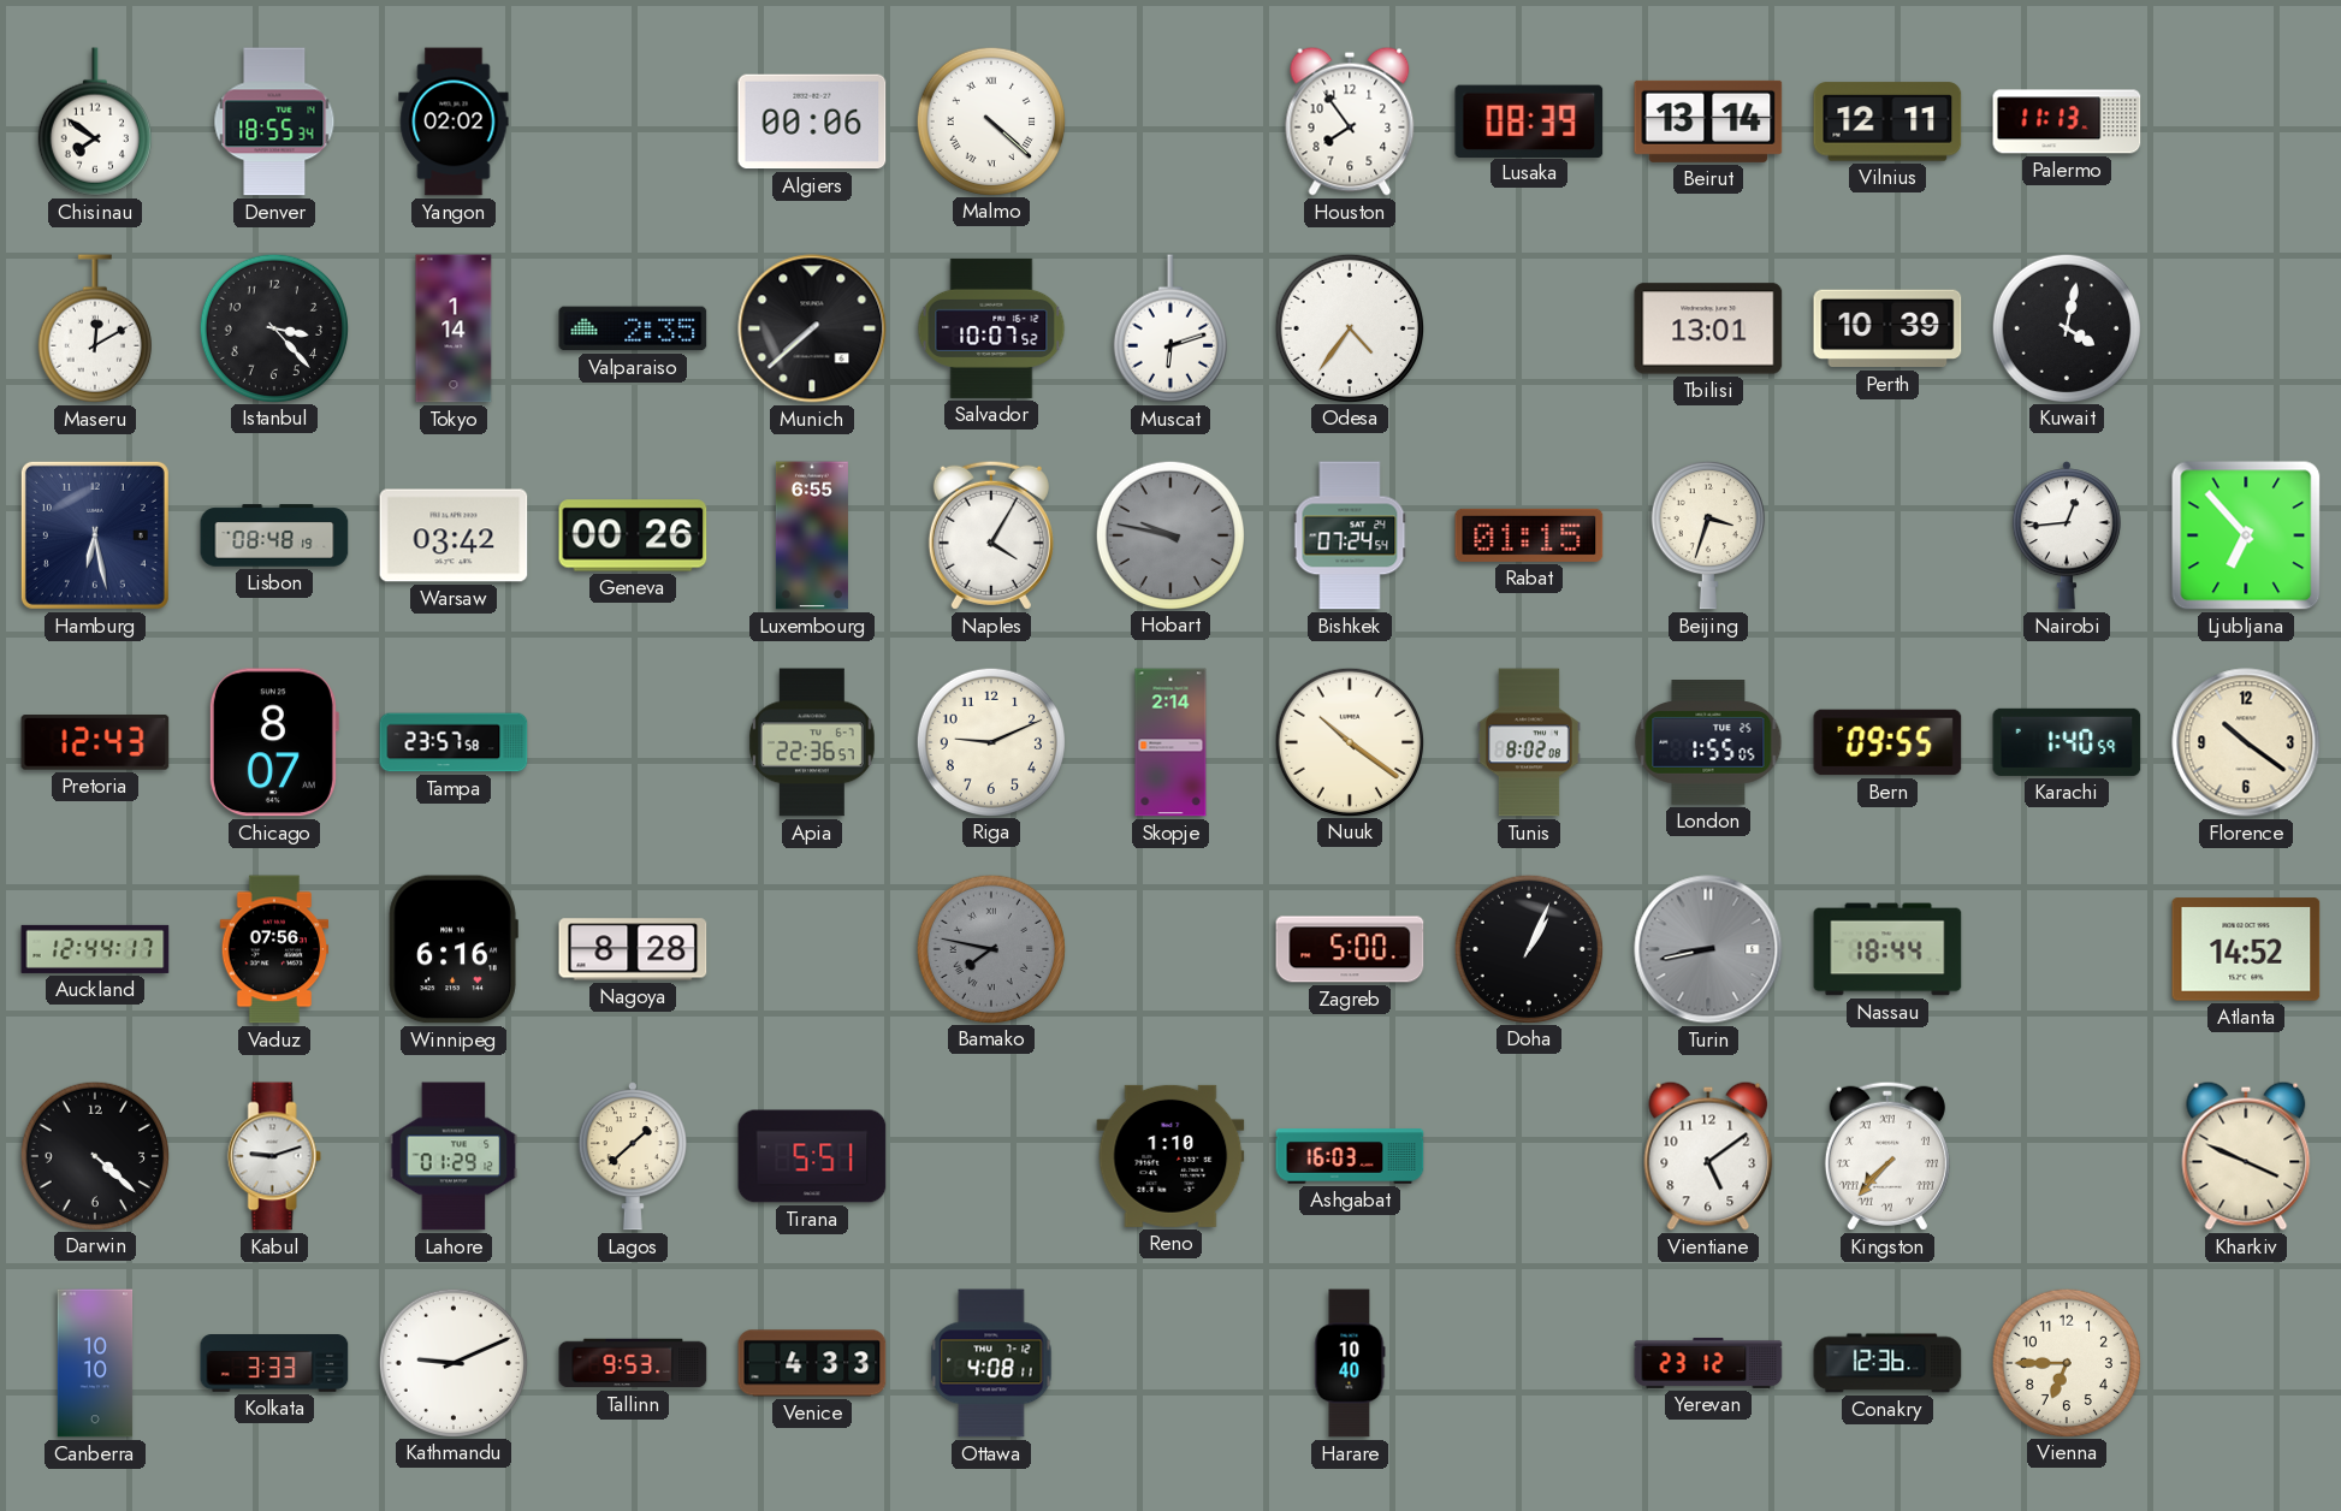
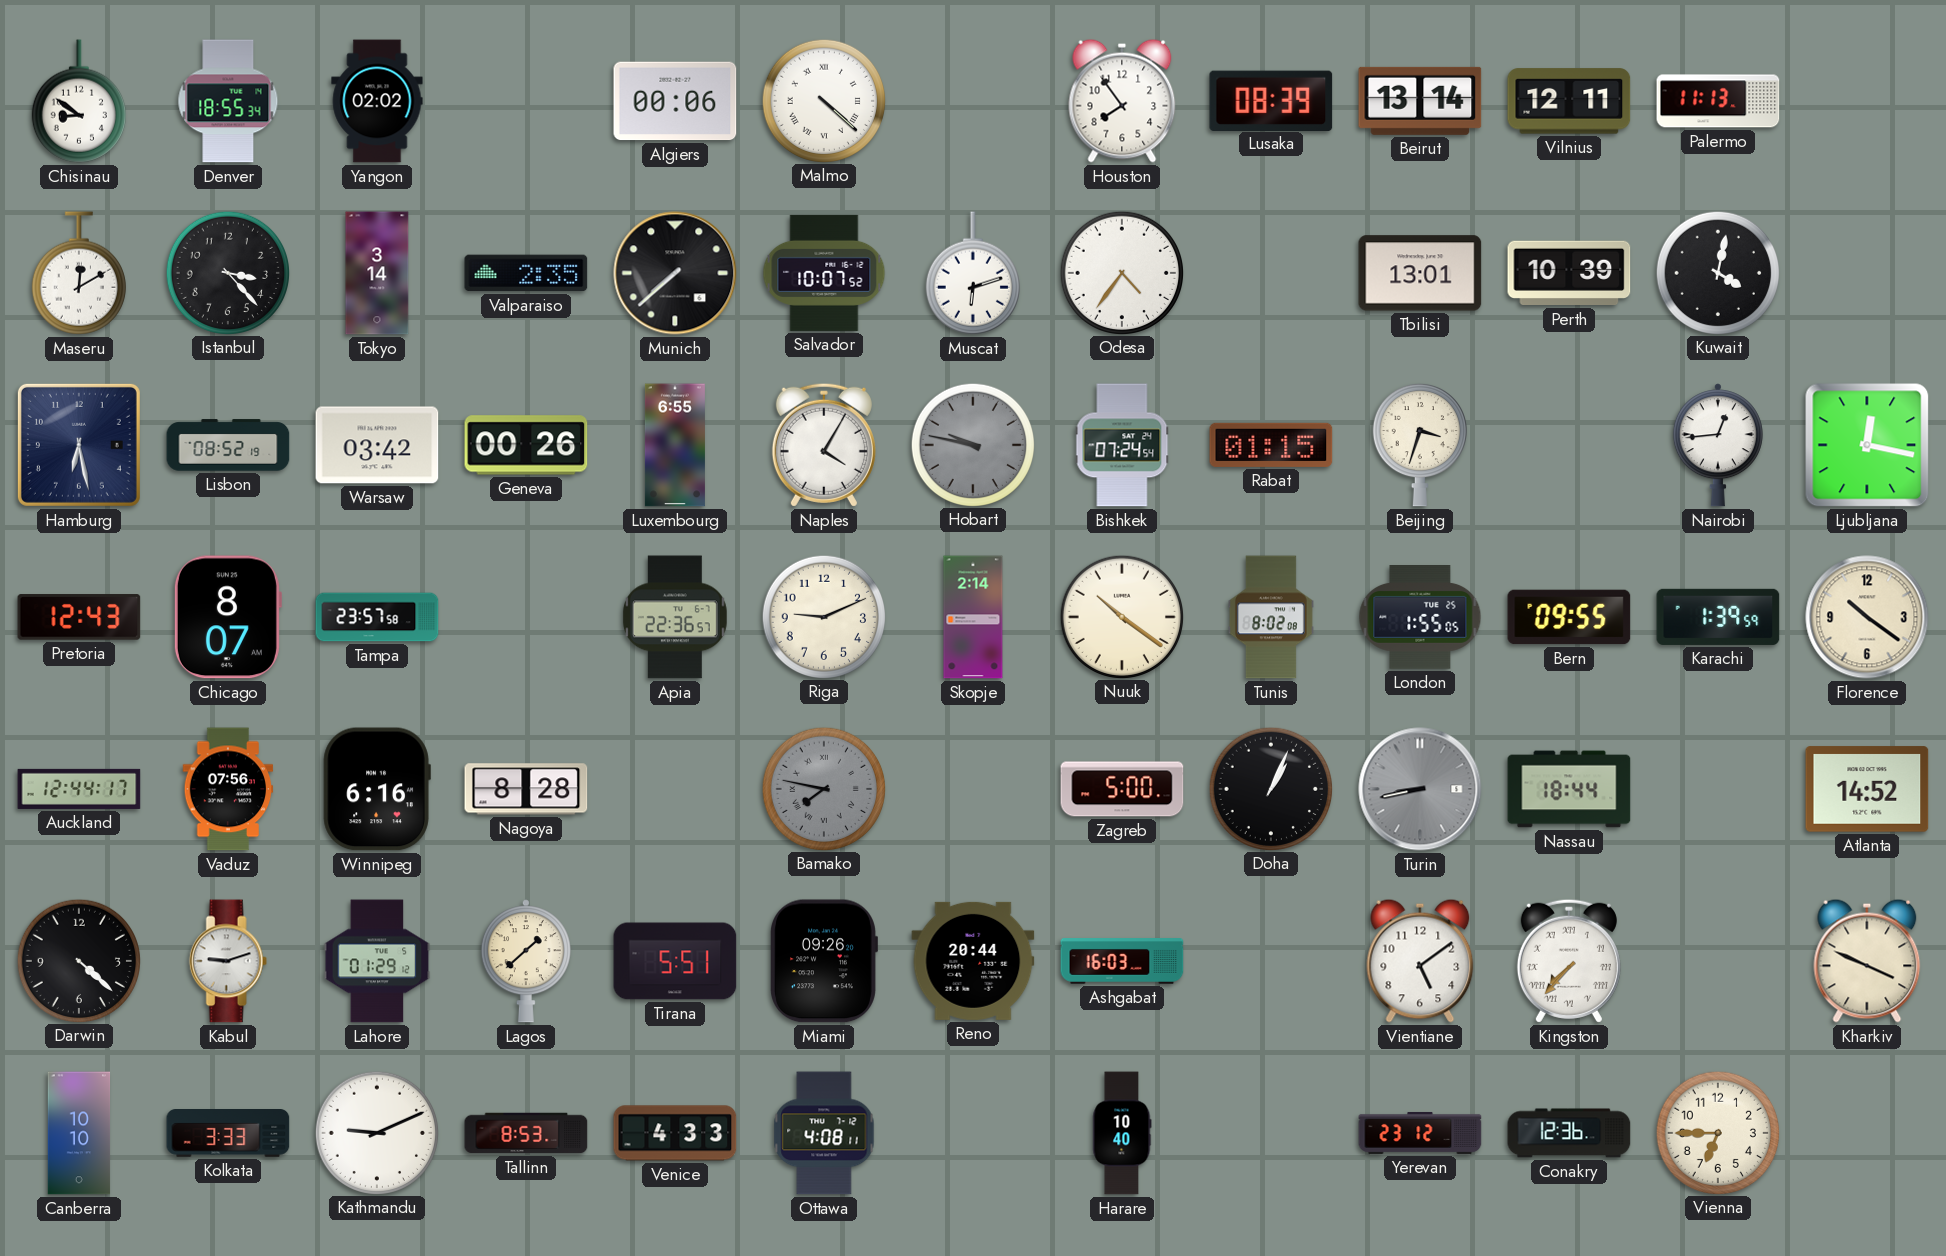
Chisinau: 7:51 -> 8:51
Tokyo: 1:14 -> 3:14
Lisbon: 08:48 -> 08:52
Ljubljana: 6:53 -> 12:17
Karachi: 1:40 -> 1:39
Miami: none -> 09:26
Reno: 1:10 -> 20:44
Tallinn: 9:53 -> 8:53
